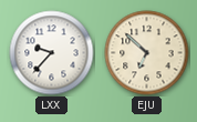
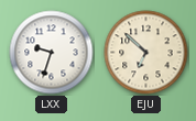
LXX: 9:37 -> 9:33
